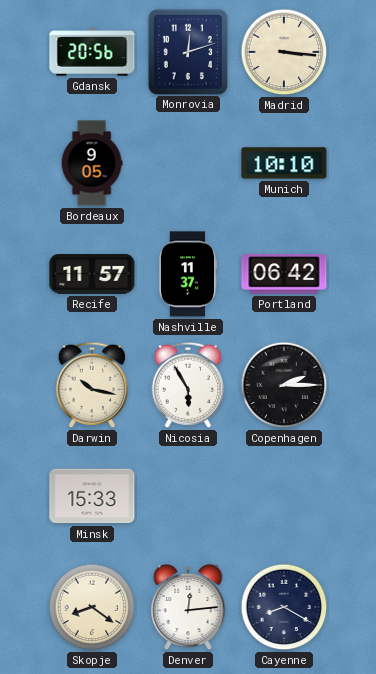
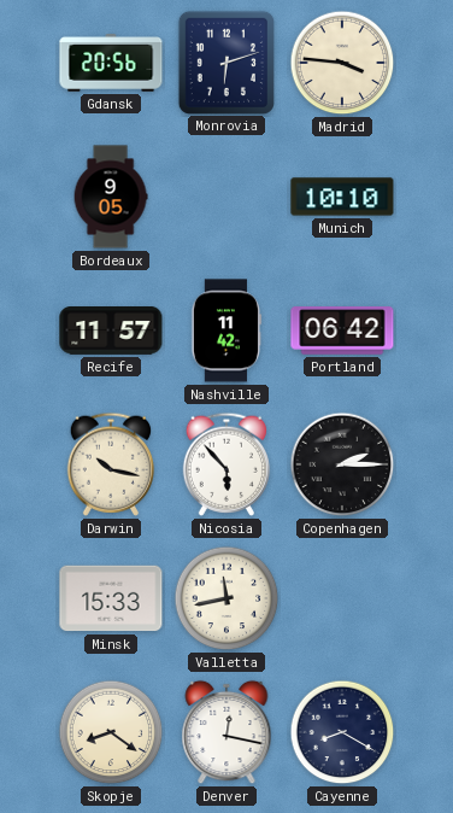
Monrovia: 12:12 -> 6:12
Madrid: 3:16 -> 3:46
Nashville: 11:37 -> 11:42
Nicosia: 5:55 -> 5:53
Valletta: none -> 11:43
Denver: 12:14 -> 12:17
